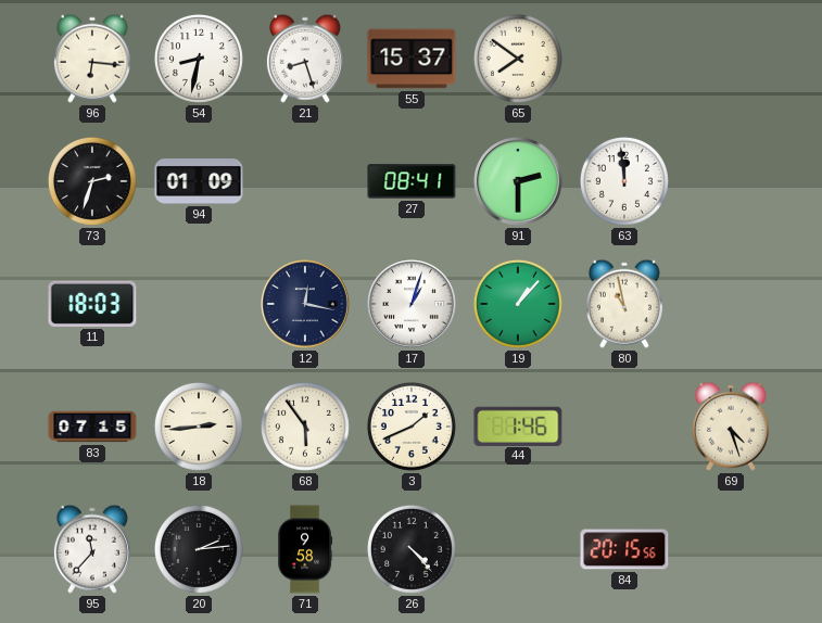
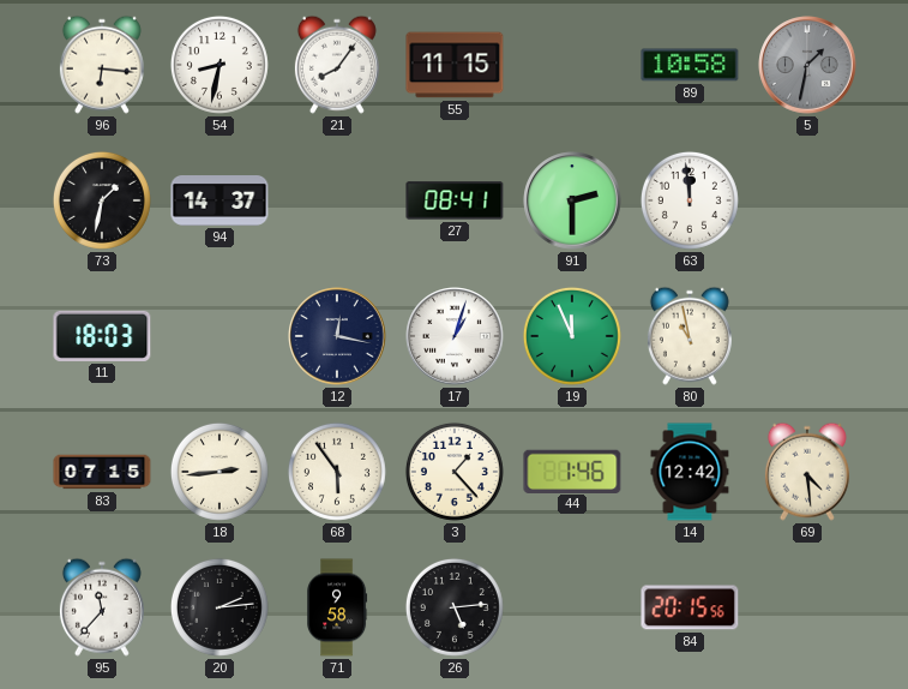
21: 8:27 -> 8:06
55: 15:37 -> 11:15
65: 7:51 -> none
89: none -> 10:58
5: none -> 1:32
73: 2:33 -> 1:32
94: 01:09 -> 14:37
19: 1:07 -> 11:56
3: 1:41 -> 1:23
14: none -> 12:42
69: 4:27 -> 4:29
26: 4:23 -> 5:14
